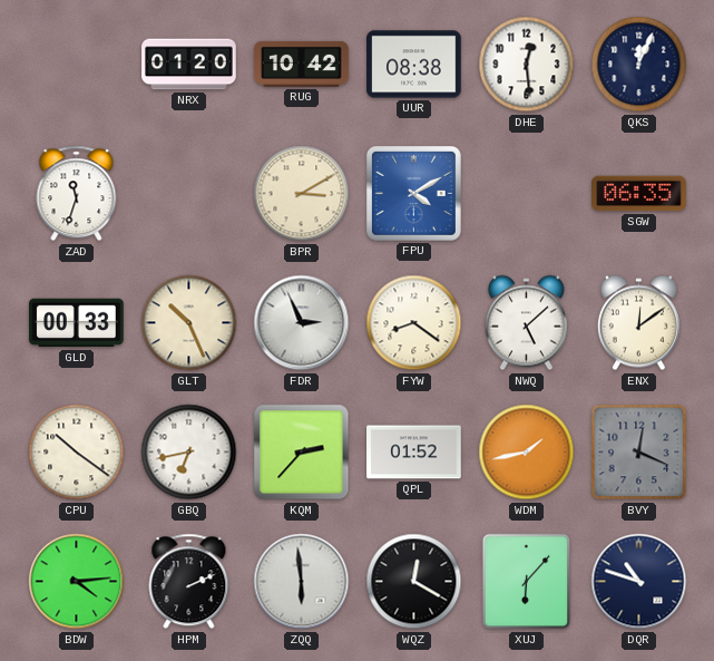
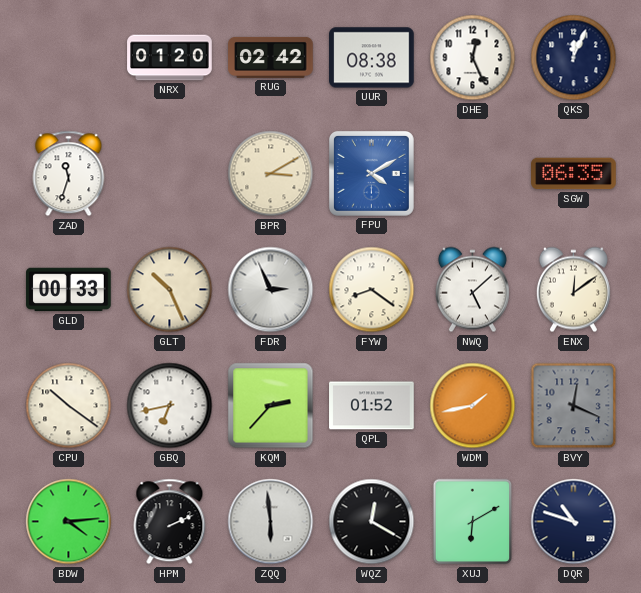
RUG: 10:42 -> 02:42
DHE: 12:29 -> 12:26
XUJ: 6:07 -> 6:10
